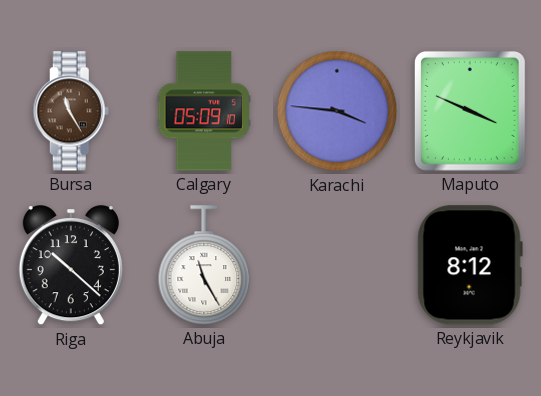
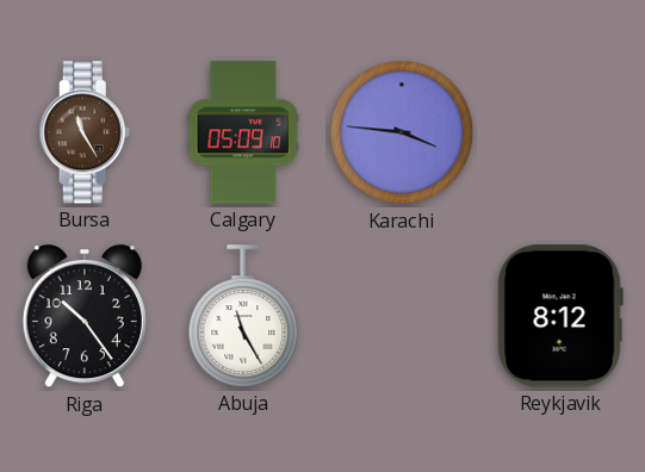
Maputo: 3:49 -> none
Riga: 10:22 -> 10:24
